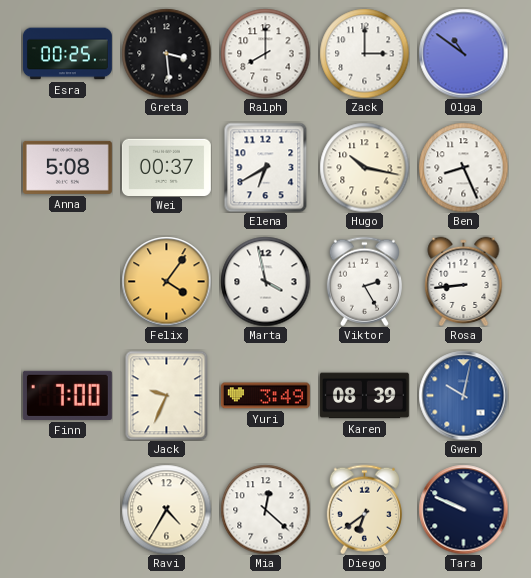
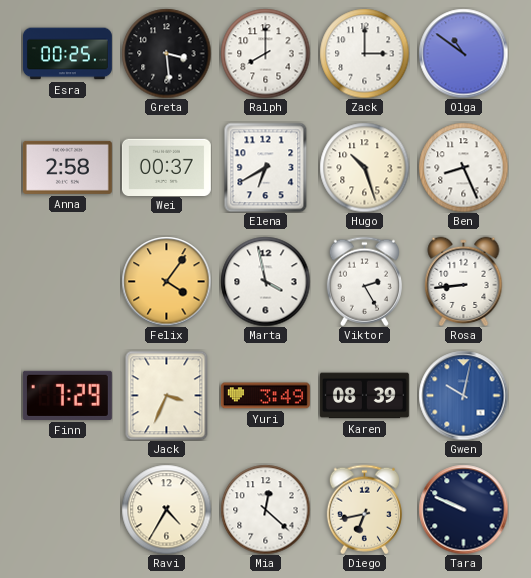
Anna: 5:08 -> 2:58
Hugo: 10:17 -> 10:27
Finn: 7:00 -> 7:29
Jack: 9:34 -> 3:34
Diego: 6:39 -> 6:43
